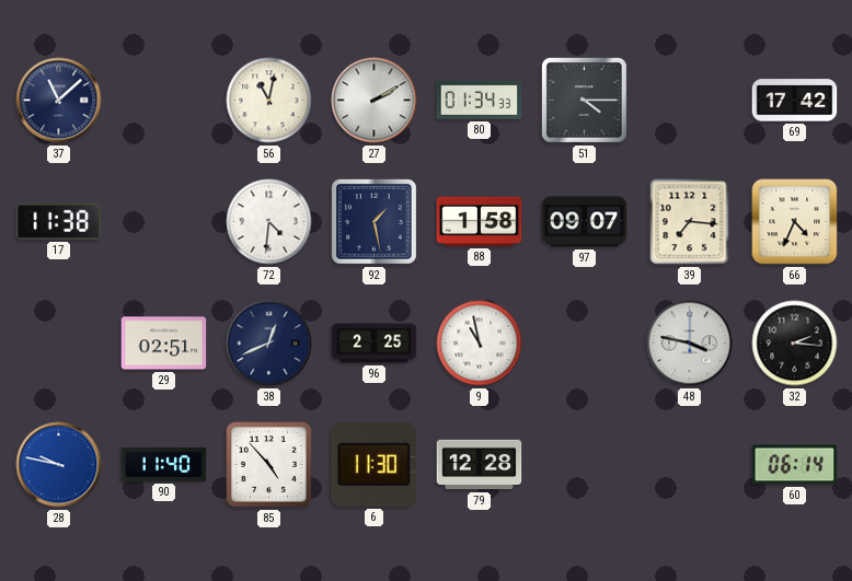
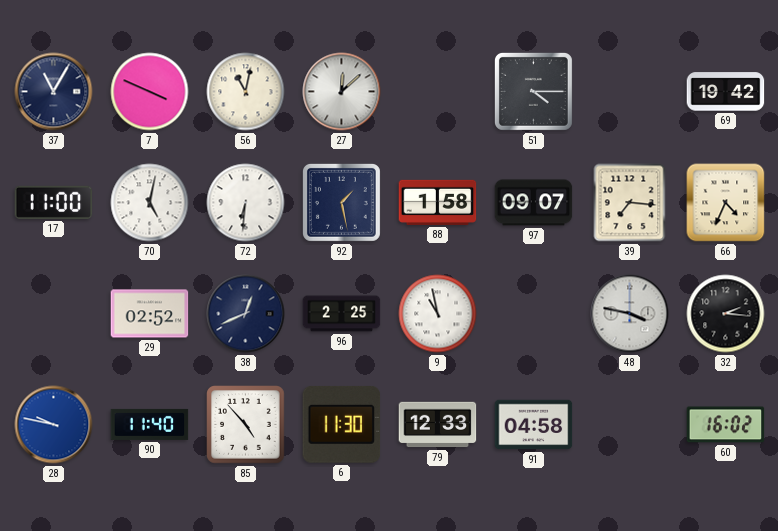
37: 11:08 -> 11:05
7: none -> 3:49
27: 2:10 -> 12:08
80: 01:34 -> none
69: 17:42 -> 19:42
17: 11:38 -> 11:00
70: none -> 5:02
72: 4:31 -> 6:31
29: 02:51 -> 02:52
79: 12:28 -> 12:33
91: none -> 04:58
60: 06:14 -> 16:02
